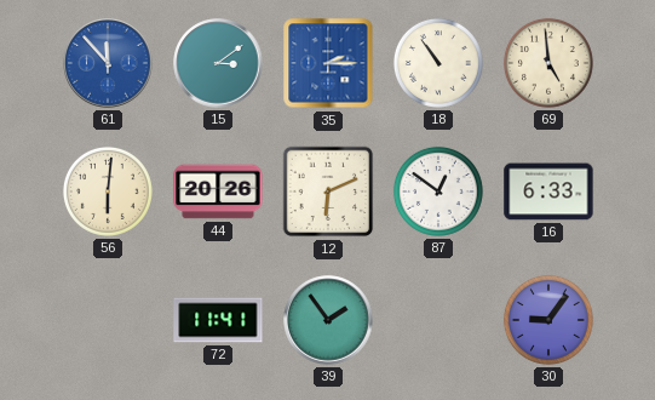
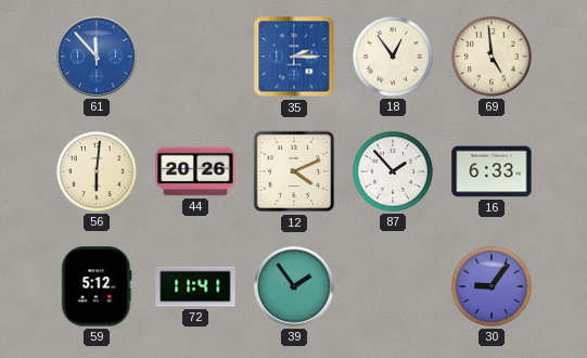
15: 3:09 -> none
18: 10:54 -> 12:54
12: 6:11 -> 4:11
87: 12:51 -> 1:53
59: none -> 5:12
